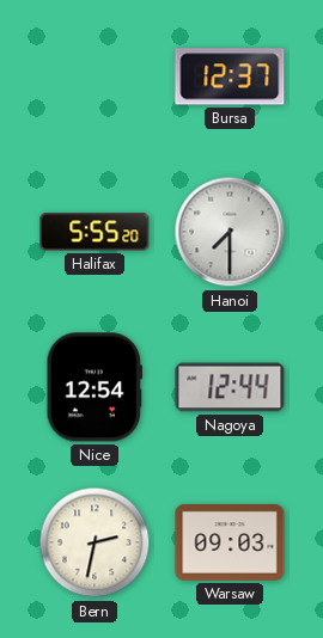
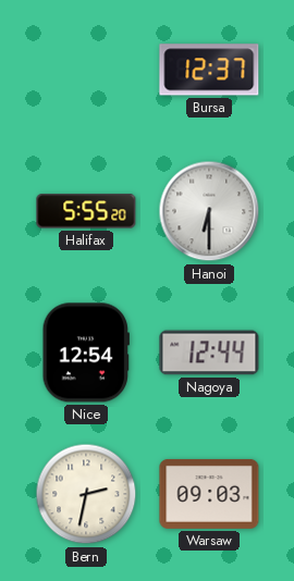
Hanoi: 7:30 -> 6:30
